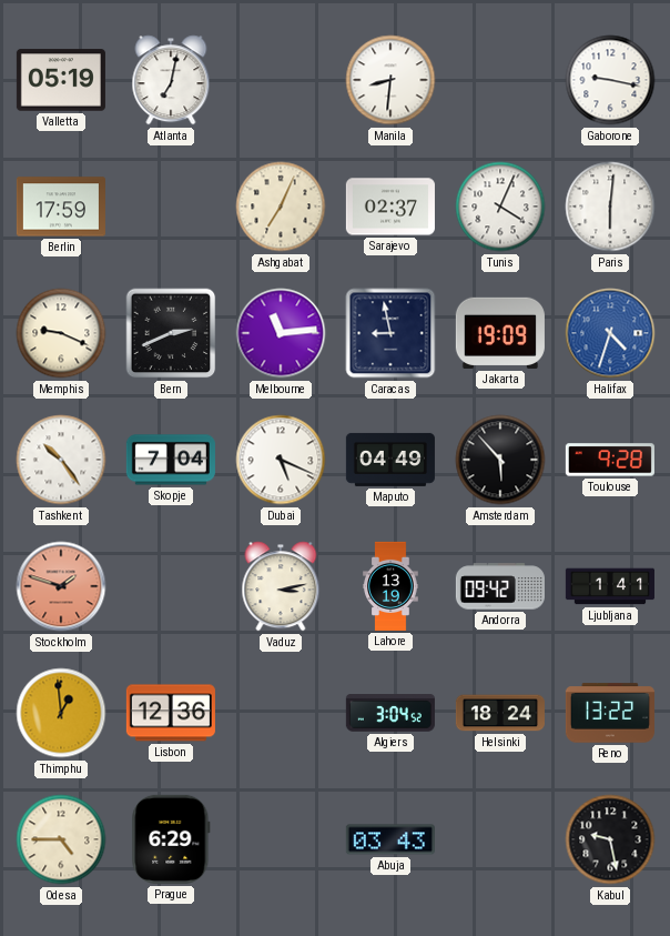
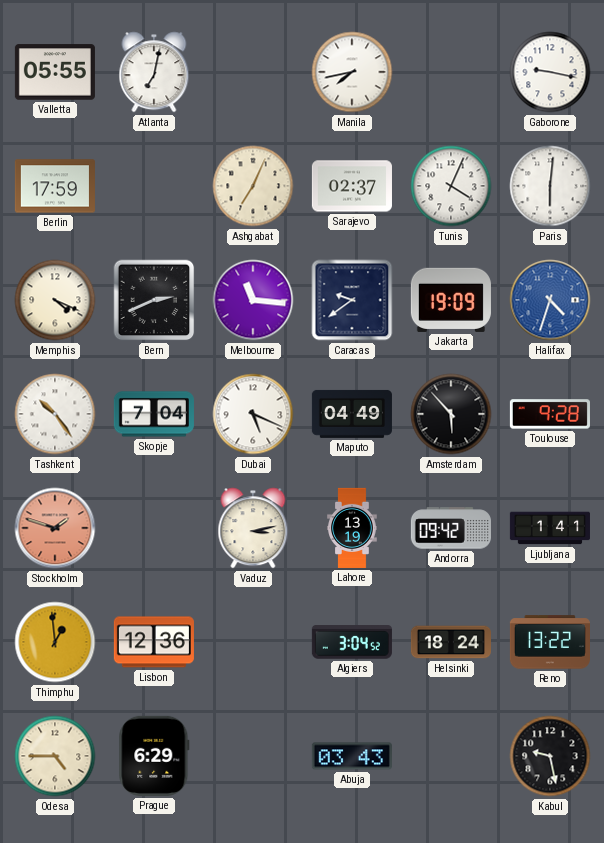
Valletta: 05:19 -> 05:55
Manila: 8:31 -> 7:43
Memphis: 9:19 -> 4:19
Melbourne: 11:14 -> 11:16
Caracas: 8:58 -> 9:39
